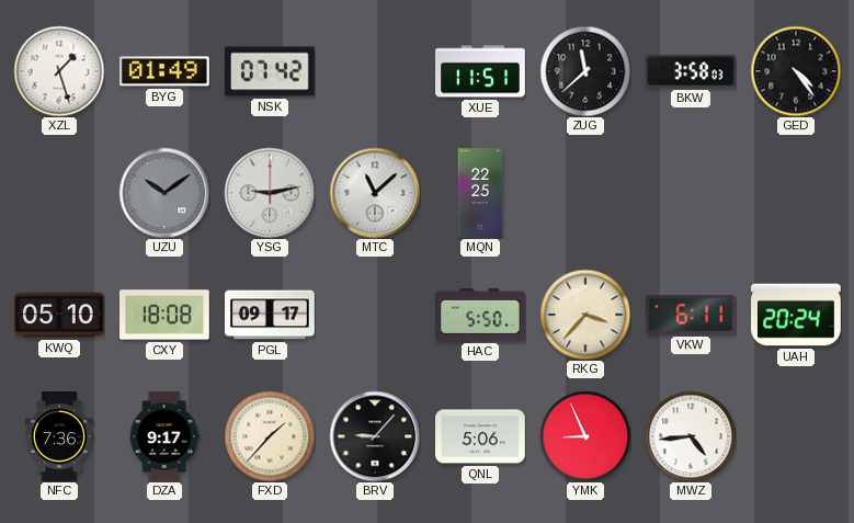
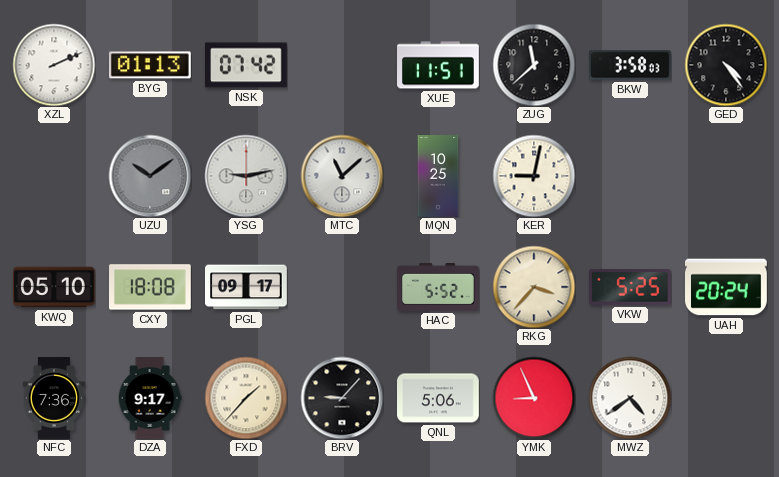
XZL: 1:27 -> 2:11
BYG: 01:49 -> 01:13
MQN: 22:25 -> 10:25
KER: none -> 9:02
HAC: 5:50 -> 5:52
VKW: 6:11 -> 5:25
MWZ: 4:44 -> 4:39
